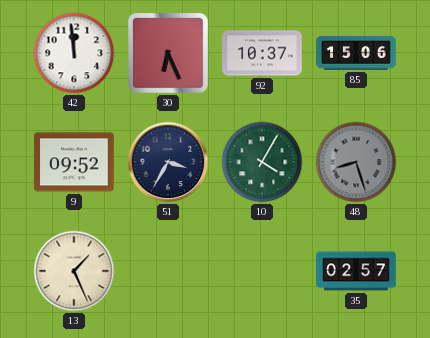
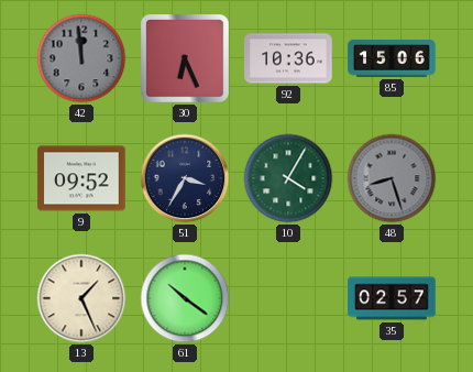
42 dial: white -> grey
92: 10:37 -> 10:36
61: none -> 10:21
